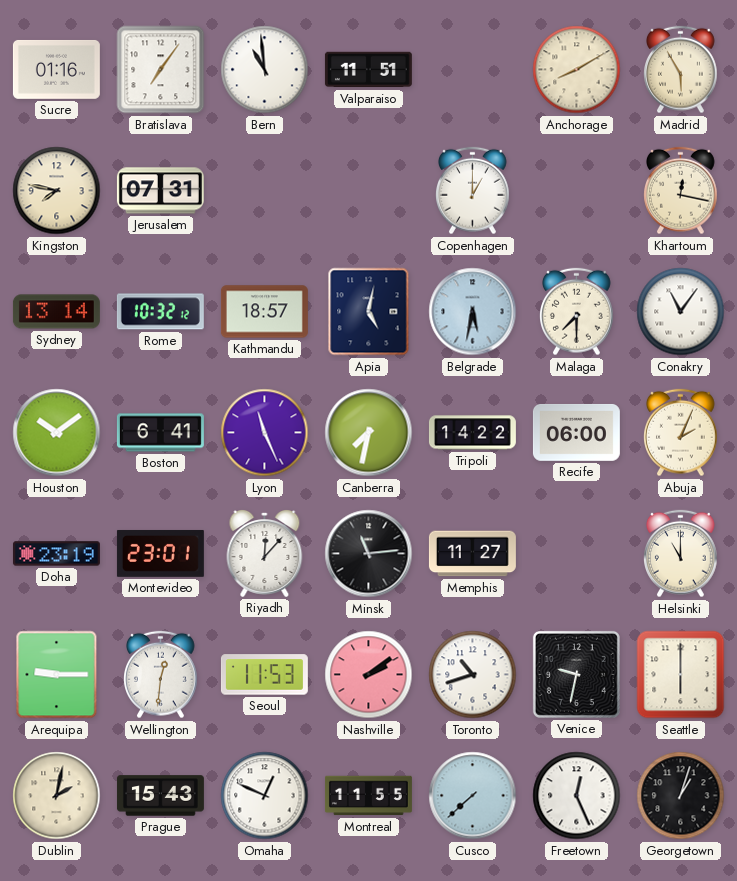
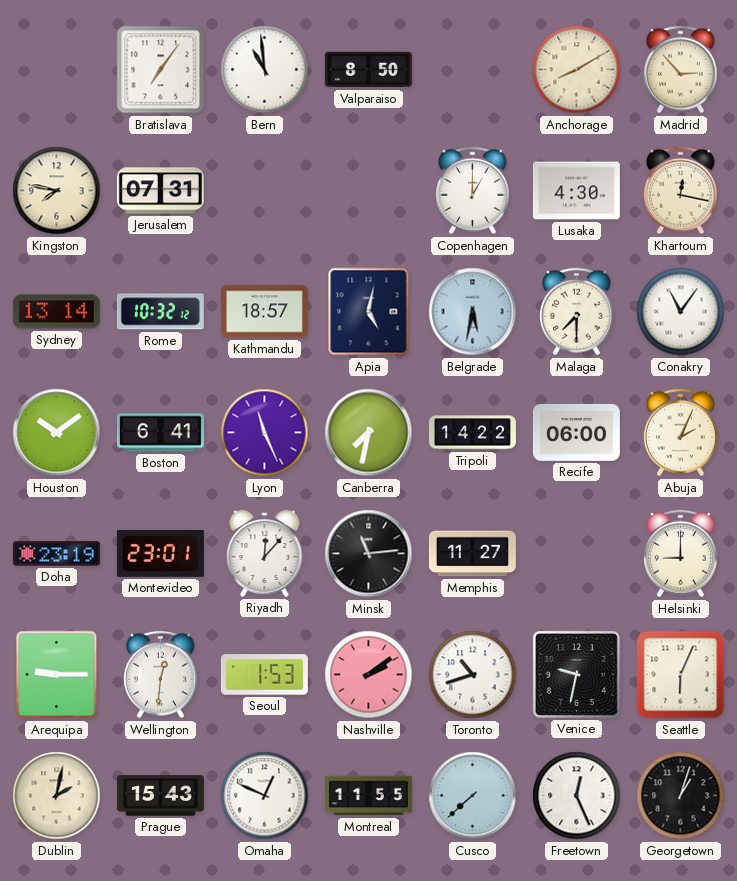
Sucre: 01:16 -> none
Valparaiso: 11:51 -> 8:50
Madrid: 5:55 -> 2:53
Lusaka: none -> 4:30
Helsinki: 11:00 -> 9:00
Seoul: 11:53 -> 1:53
Seattle: 6:00 -> 6:04
